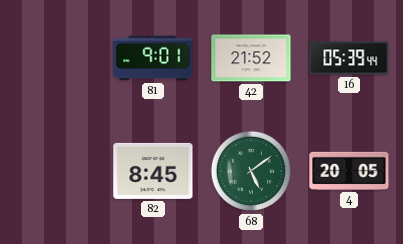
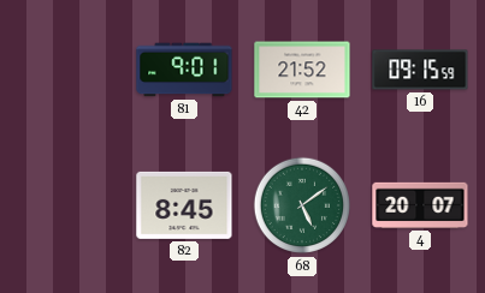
16: 05:39 -> 09:15
4: 20:05 -> 20:07
